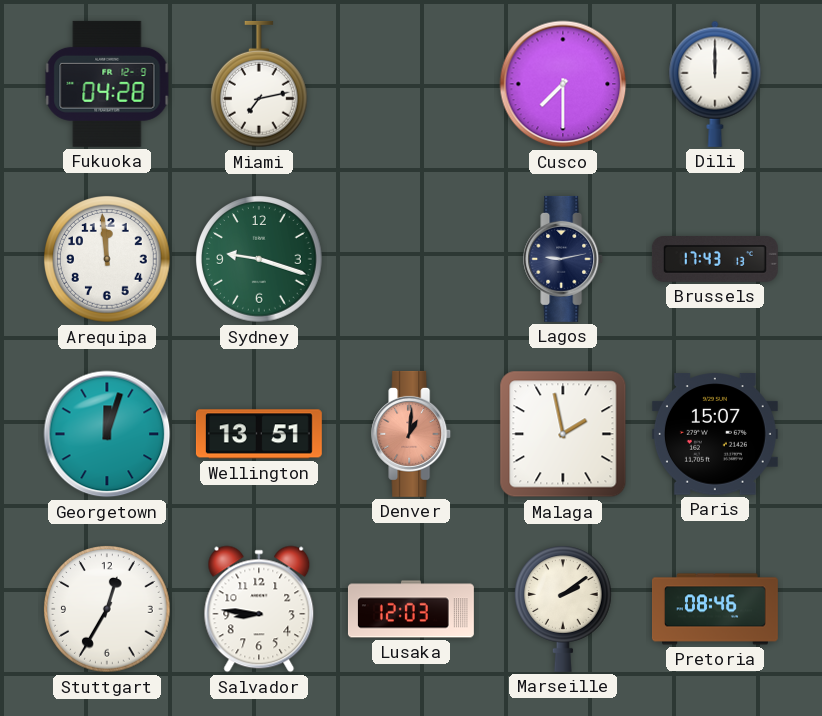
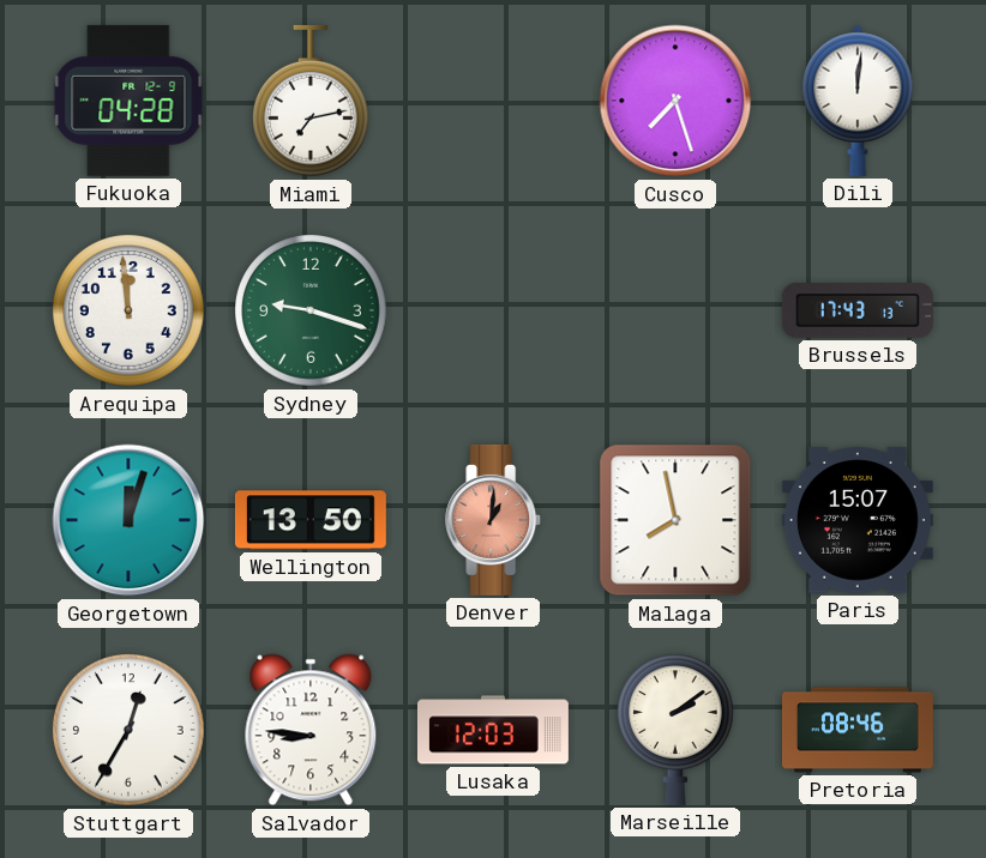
Cusco: 7:30 -> 7:27
Dili: 12:00 -> 12:01
Lagos: 9:13 -> none
Wellington: 13:51 -> 13:50
Malaga: 1:58 -> 7:58
